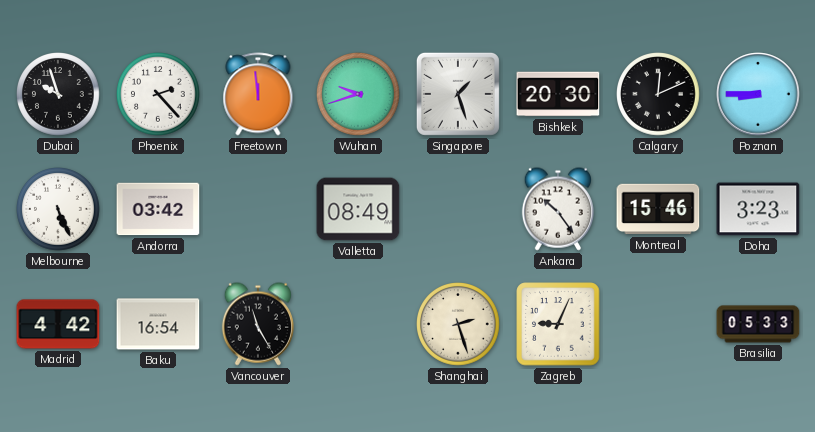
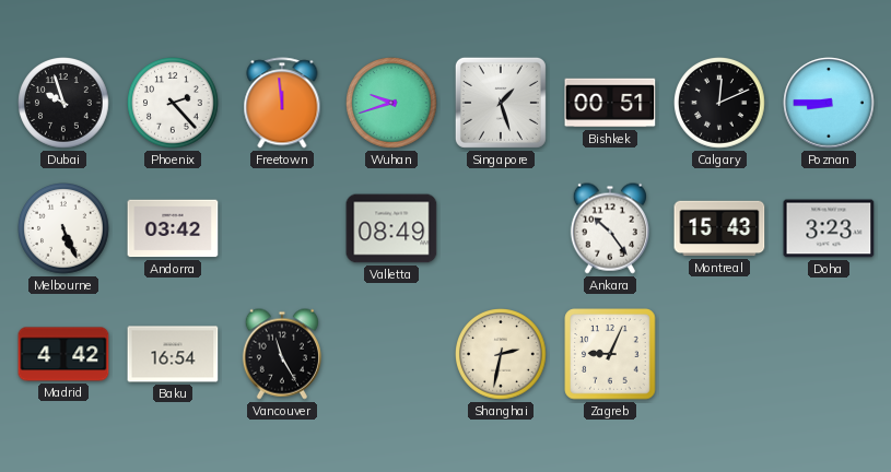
Bishkek: 20:30 -> 00:51
Montreal: 15:46 -> 15:43
Shanghai: 2:27 -> 2:32
Brasilia: 05:33 -> none
